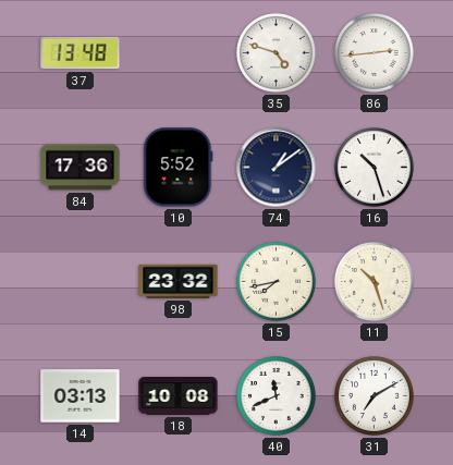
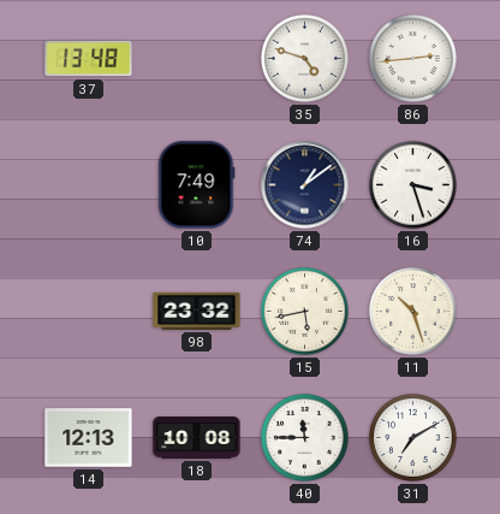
84: 17:36 -> none
10: 5:52 -> 7:49
16: 10:27 -> 3:27
15: 7:43 -> 5:43
14: 03:13 -> 12:13
40: 11:41 -> 11:45
